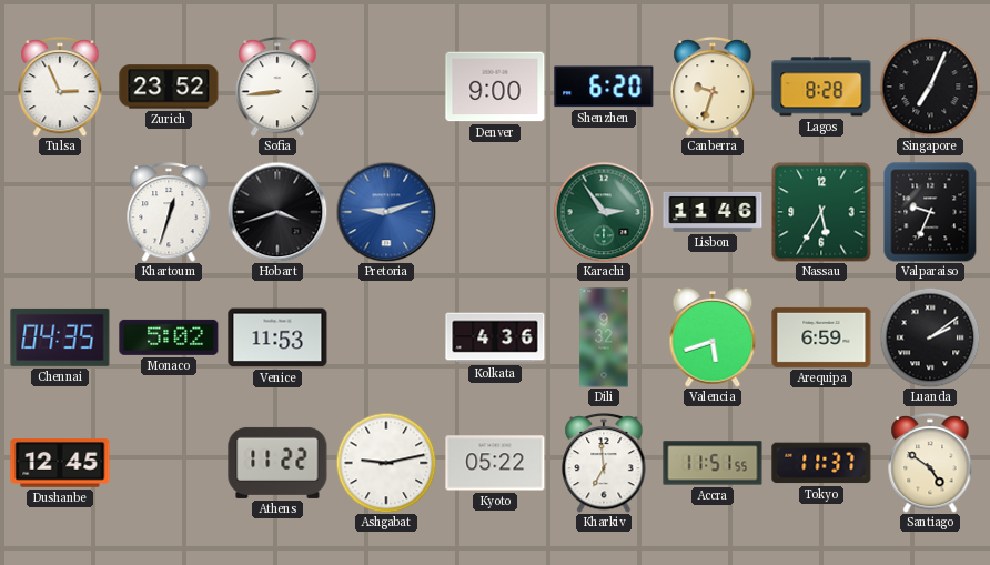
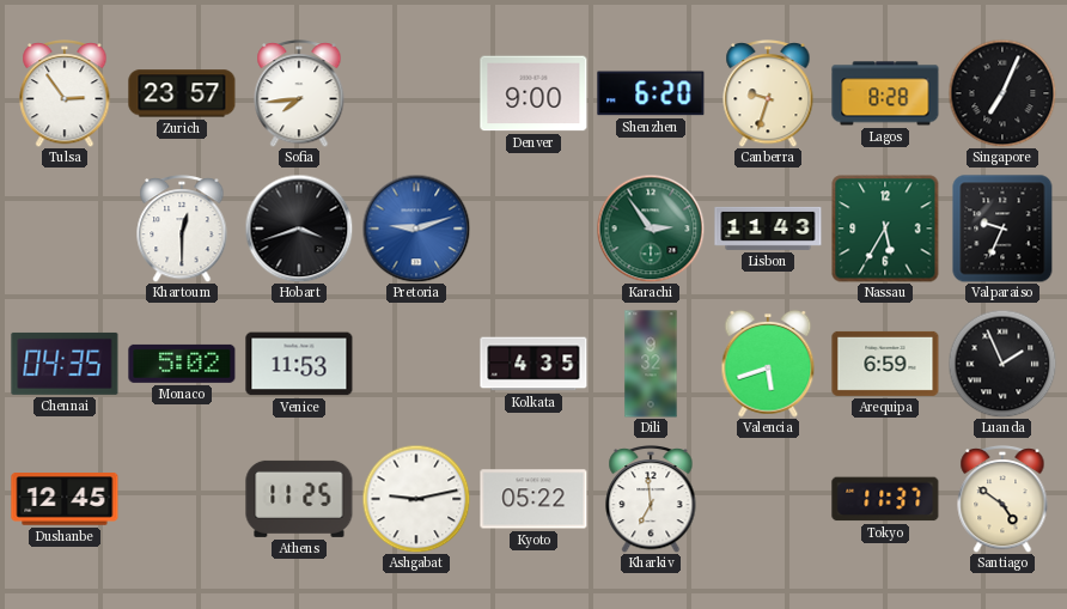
Tulsa: 2:56 -> 2:54
Zurich: 23:52 -> 23:57
Sofia: 8:44 -> 7:44
Khartoum: 12:33 -> 12:30
Lisbon: 11:46 -> 11:43
Kolkata: 4:36 -> 4:35
Luanda: 2:09 -> 1:56
Athens: 11:22 -> 11:25
Accra: 11:51 -> none
